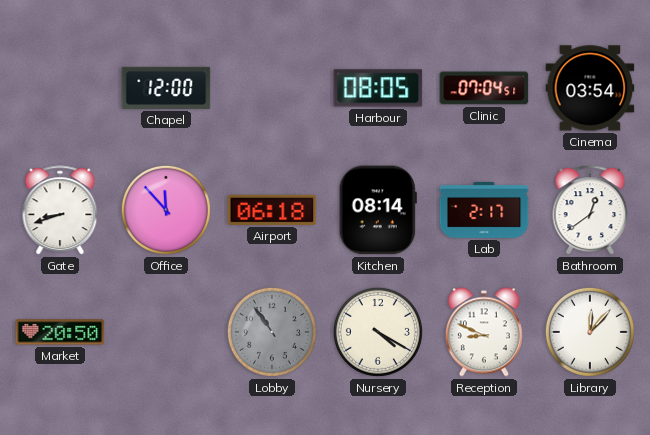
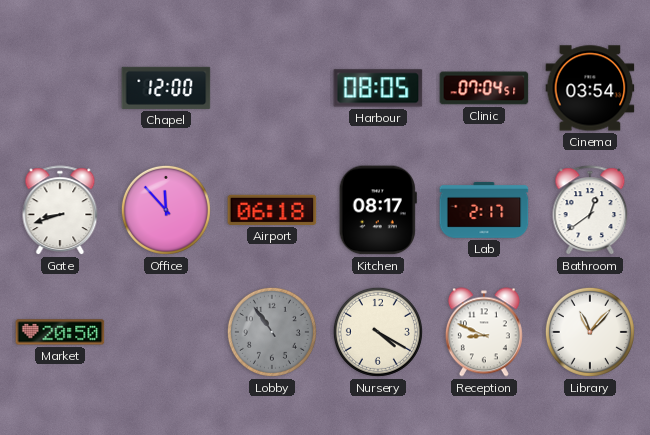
Kitchen: 08:14 -> 08:17
Library: 12:07 -> 11:07
